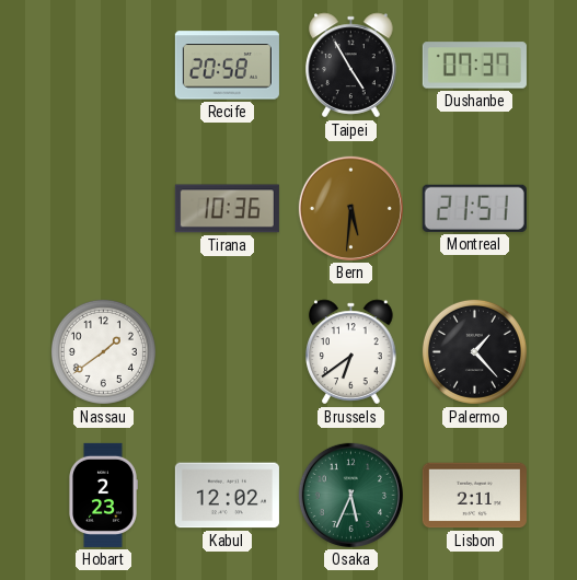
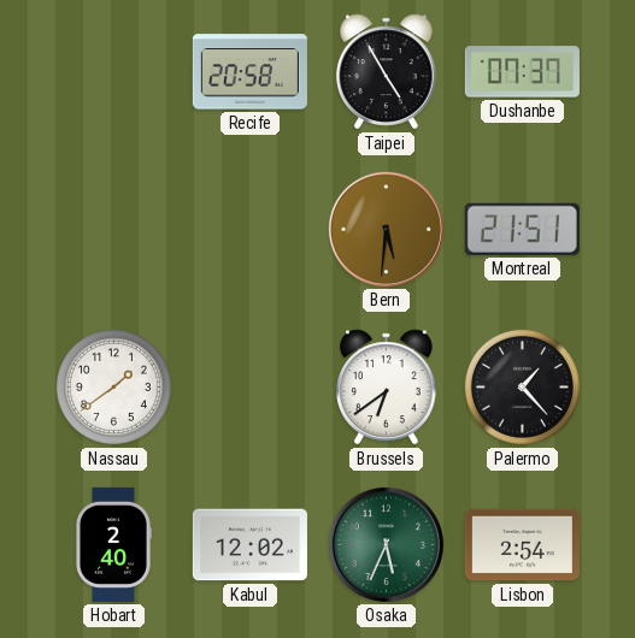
Tirana: 10:36 -> none
Hobart: 2:23 -> 2:40
Lisbon: 2:11 -> 2:54
